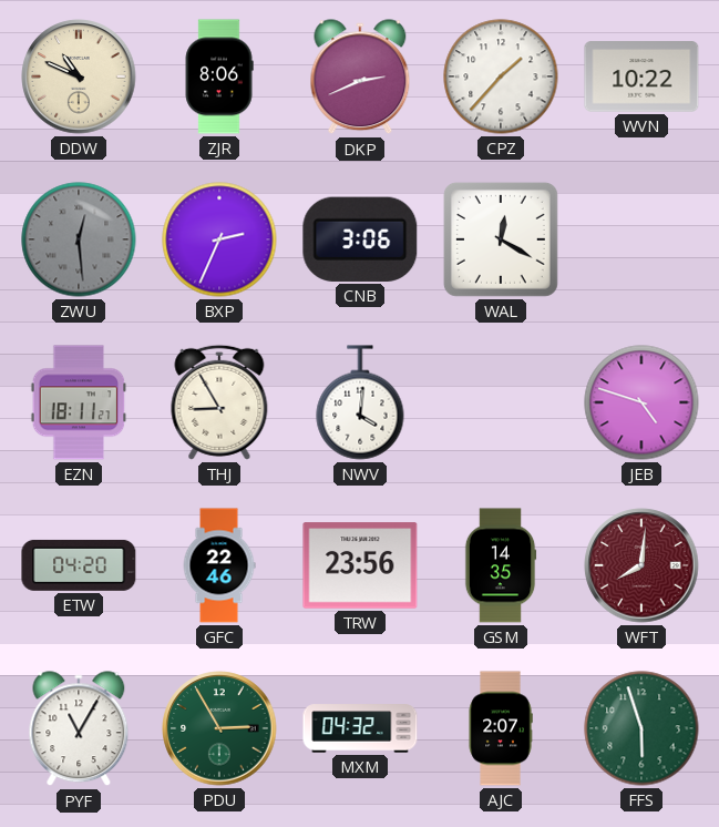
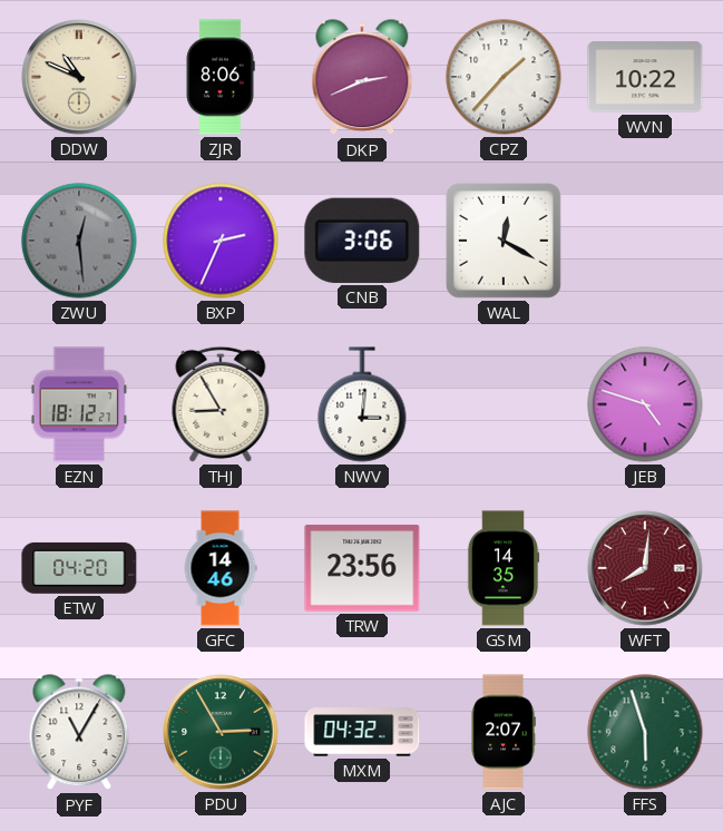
EZN: 18:11 -> 18:12
NWV: 4:01 -> 3:01
GFC: 22:46 -> 14:46
